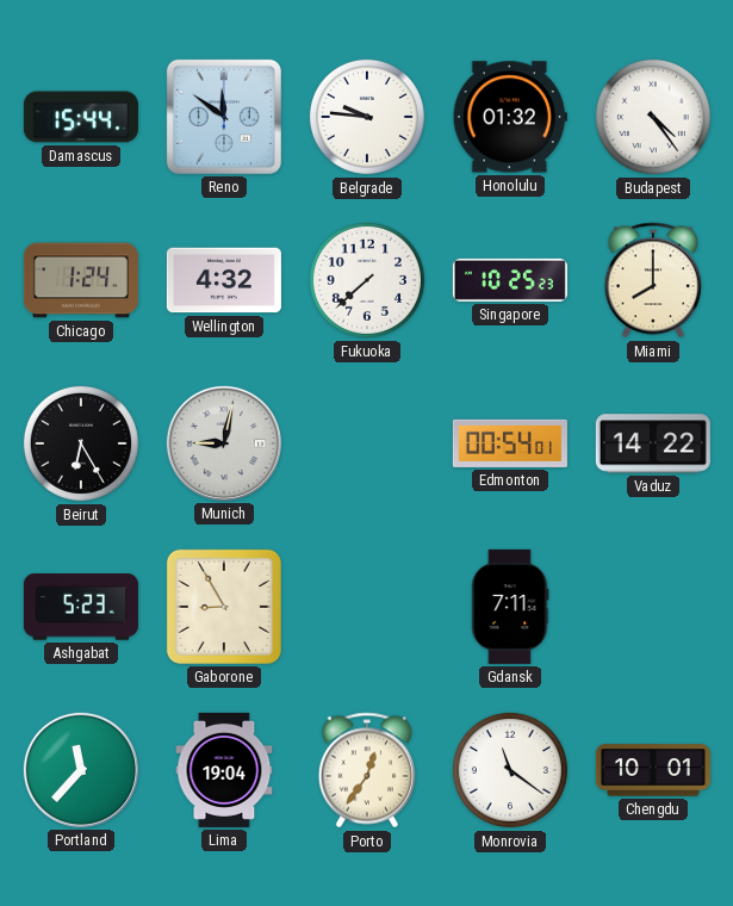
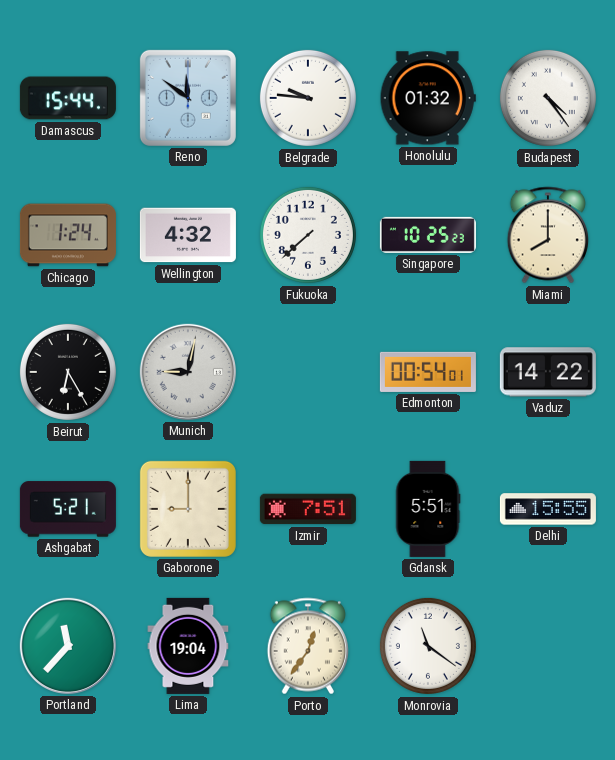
Ashgabat: 5:23 -> 5:21
Gaborone: 8:55 -> 9:00
Izmir: none -> 7:51
Gdansk: 7:11 -> 5:51
Delhi: none -> 15:55
Chengdu: 10:01 -> none
